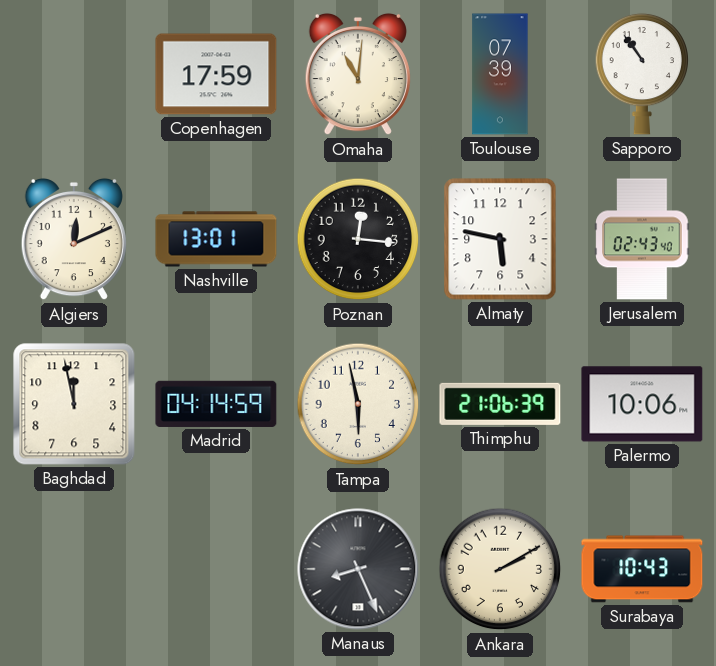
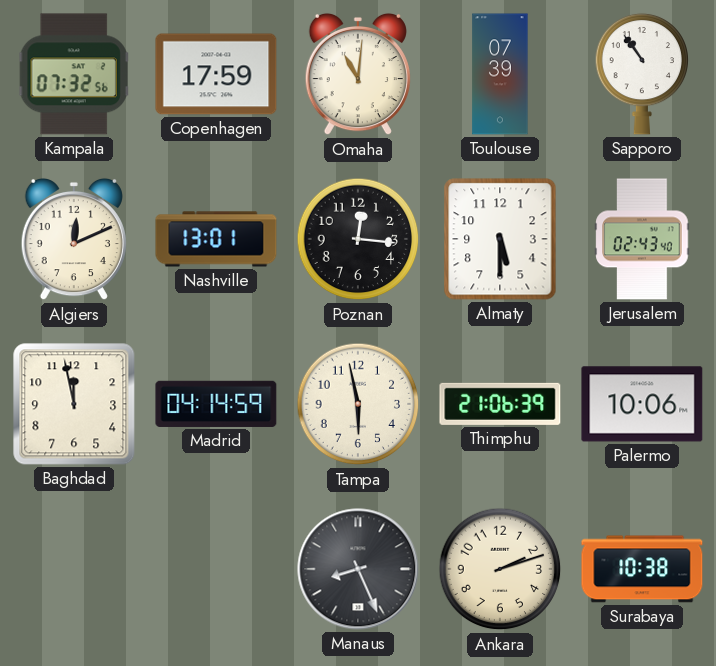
Kampala: none -> 07:32
Almaty: 5:47 -> 5:30
Ankara: 2:10 -> 2:12
Surabaya: 10:43 -> 10:38
